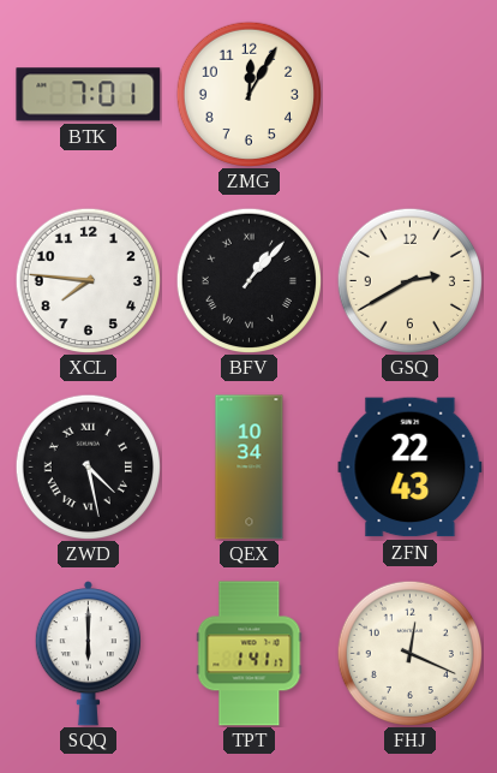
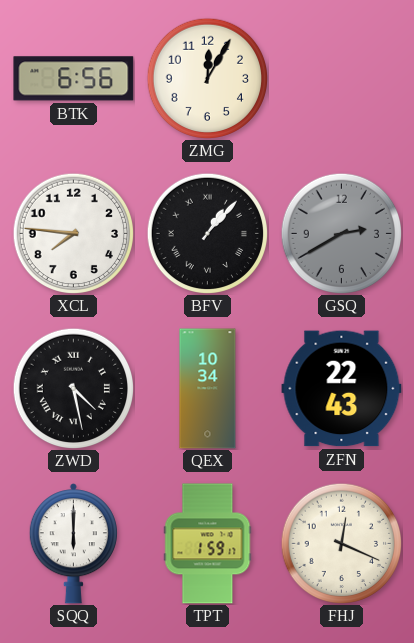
BTK: 7:01 -> 6:56
GSQ dial: cream -> grey
TPT: 1:41 -> 1:59
